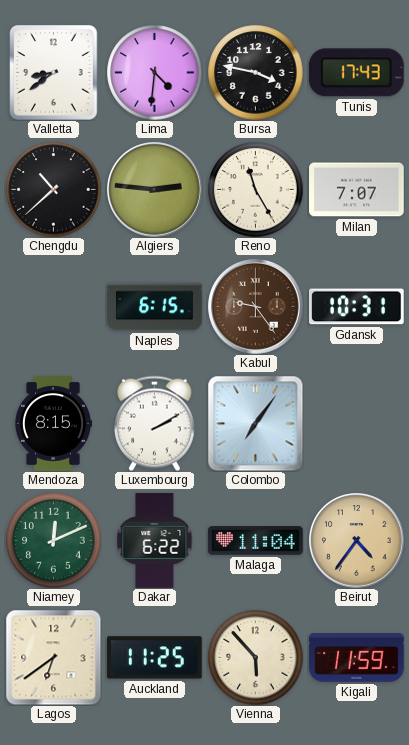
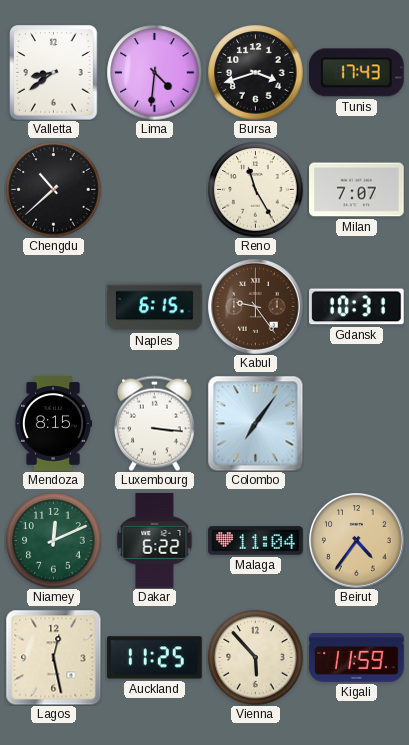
Bursa: 3:47 -> 3:42
Algiers: 2:46 -> none
Luxembourg: 2:10 -> 3:16
Lagos: 6:39 -> 12:28
